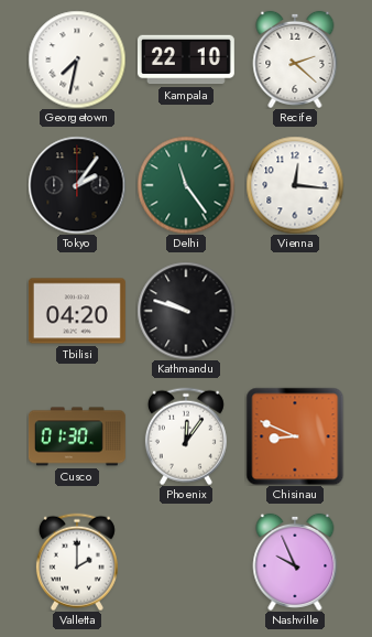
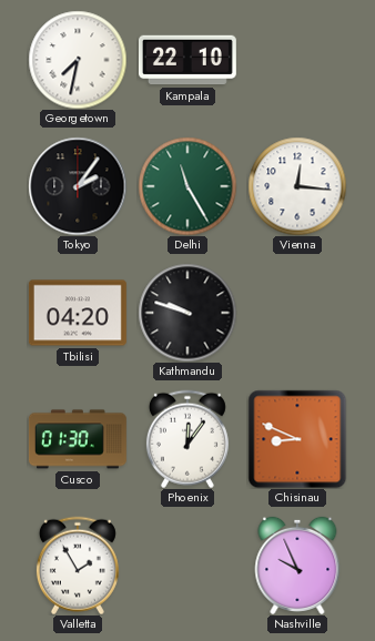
Recife: 2:22 -> none
Delhi: 11:24 -> 11:25
Valletta: 2:00 -> 1:55
